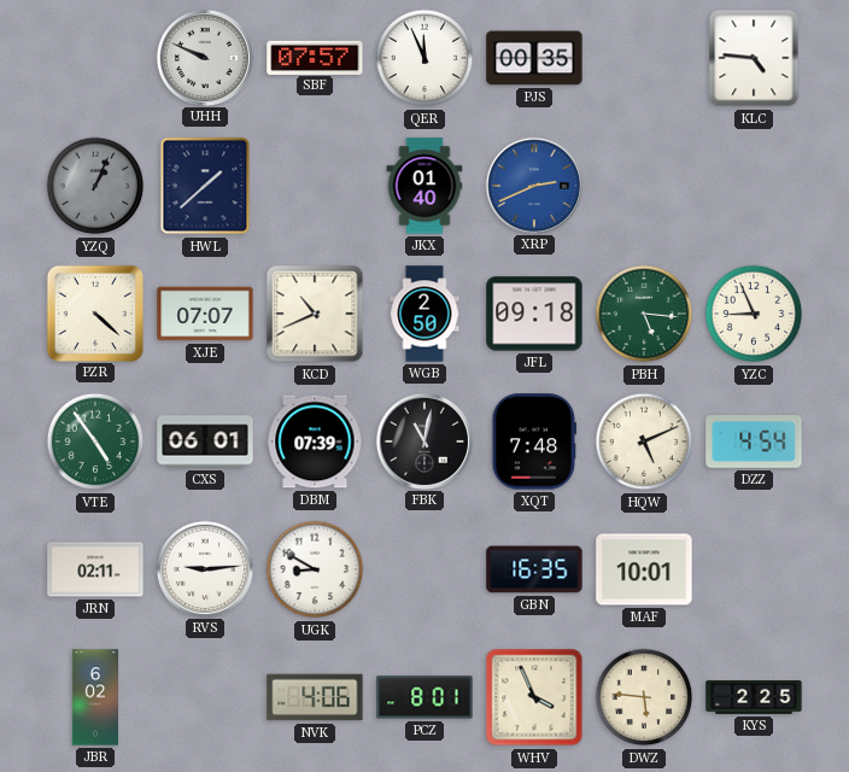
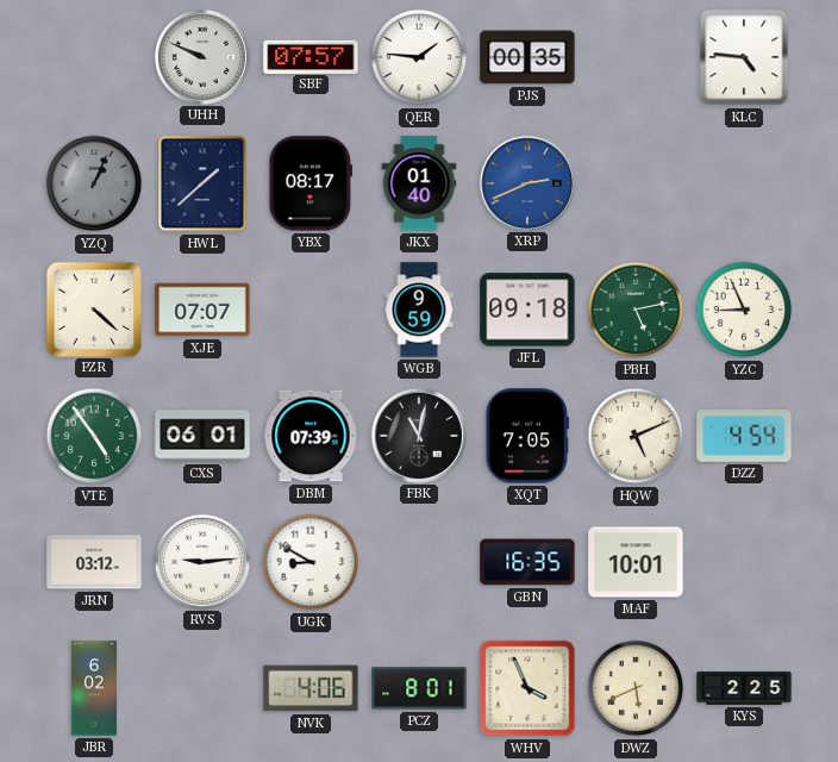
QER: 11:56 -> 1:46
YBX: none -> 08:17
KCD: 10:41 -> none
WGB: 2:50 -> 9:59
PBH: 5:16 -> 5:13
XQT: 7:48 -> 7:05
JRN: 02:11 -> 03:12
DWZ: 5:46 -> 5:41
